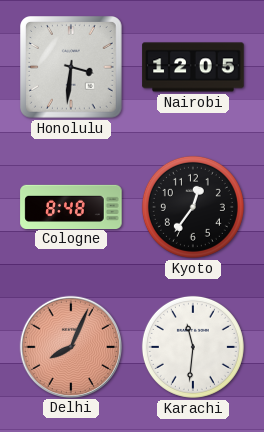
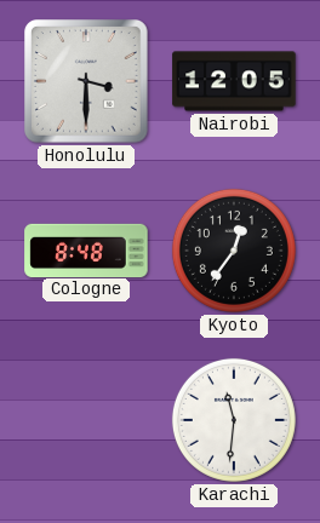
Honolulu: 3:31 -> 3:30
Delhi: 8:04 -> none
